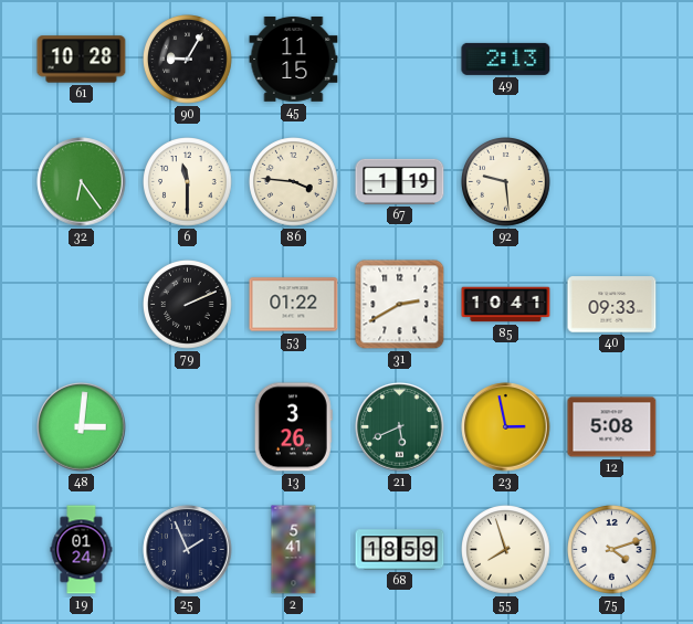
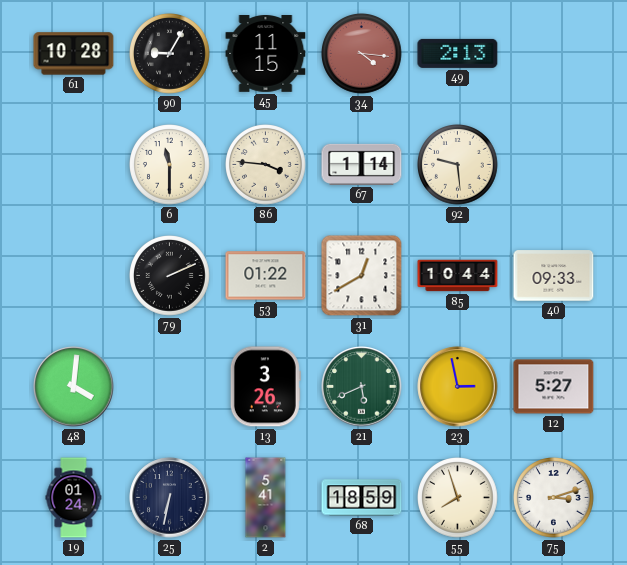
34: none -> 4:16
32: 6:24 -> none
67: 1:19 -> 1:14
31: 2:40 -> 12:40
85: 10:41 -> 10:44
48: 3:01 -> 4:01
12: 5:08 -> 5:27
25: 1:56 -> 6:32
75: 4:12 -> 3:12
